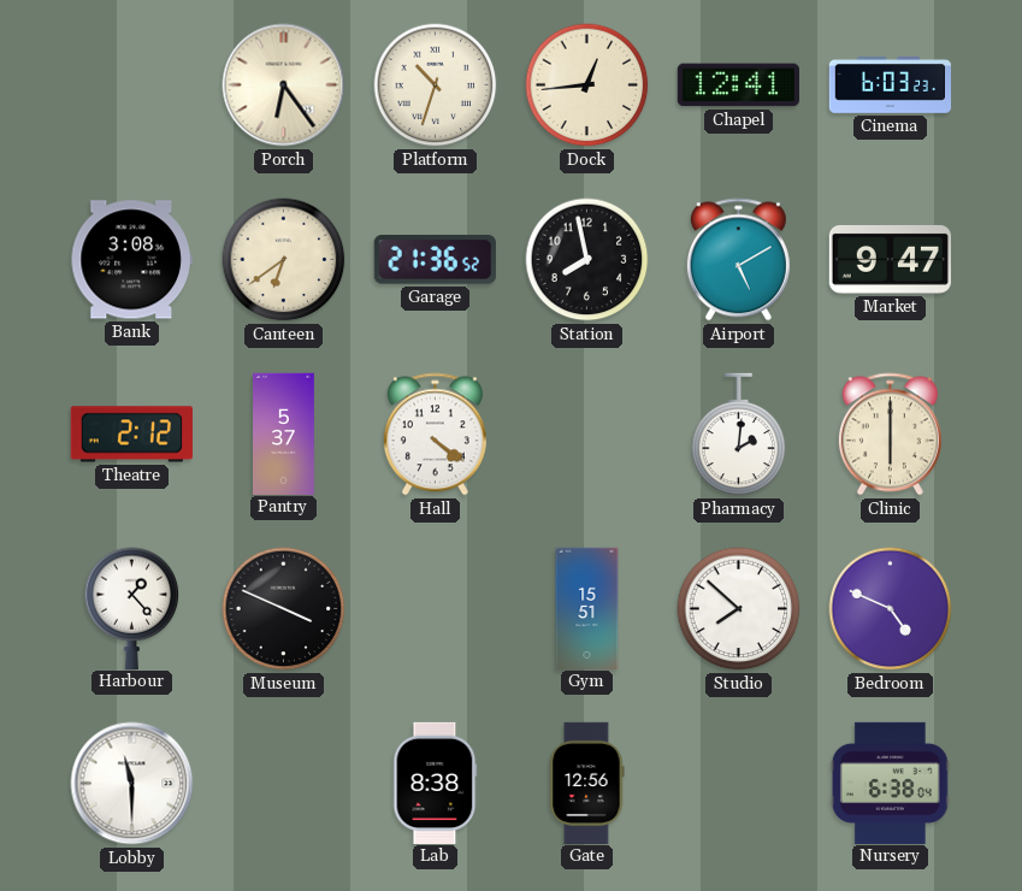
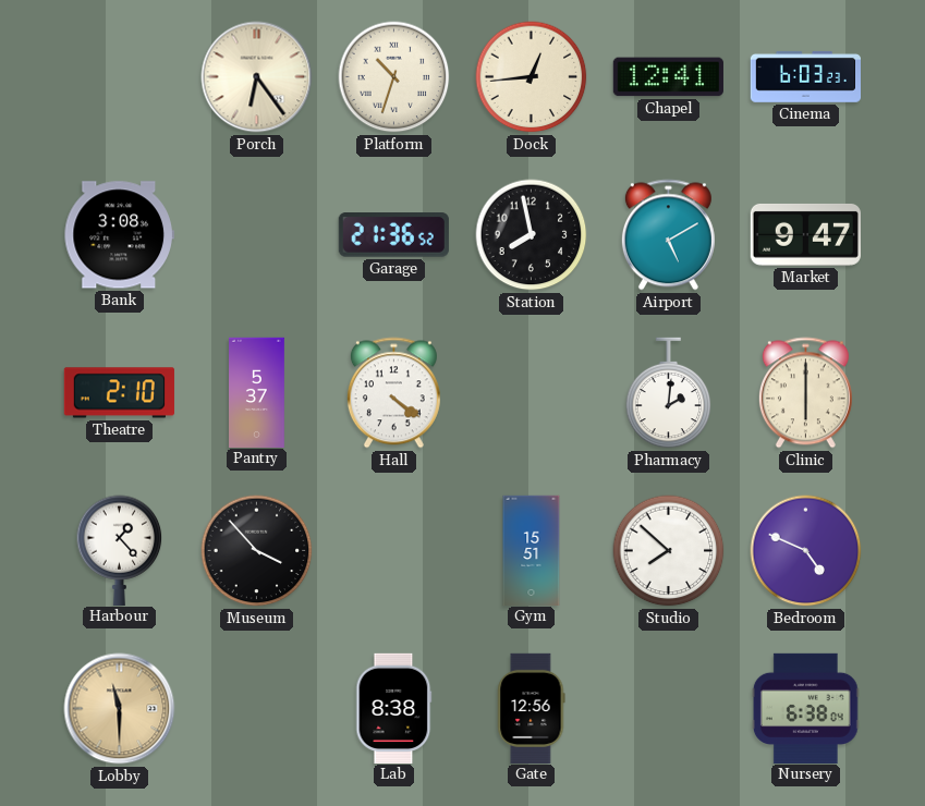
Canteen: 6:39 -> none
Theatre: 2:12 -> 2:10
Museum: 3:49 -> 3:53
Lobby dial: white -> champagne
